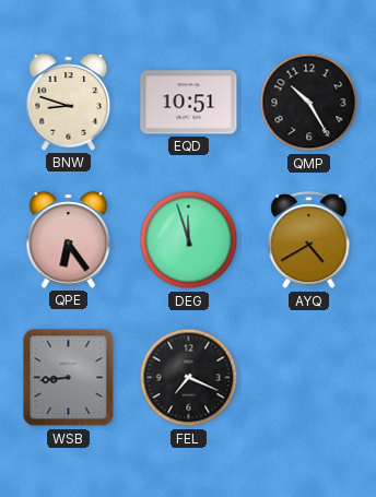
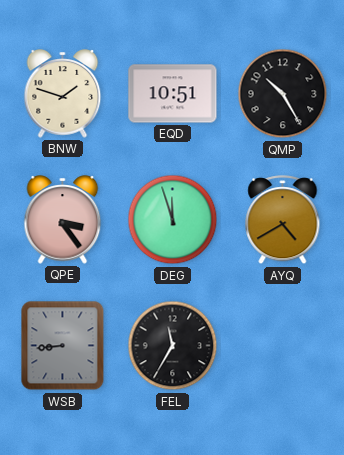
BNW: 8:48 -> 1:48
QPE: 6:24 -> 3:24
FEL: 7:19 -> 11:35
